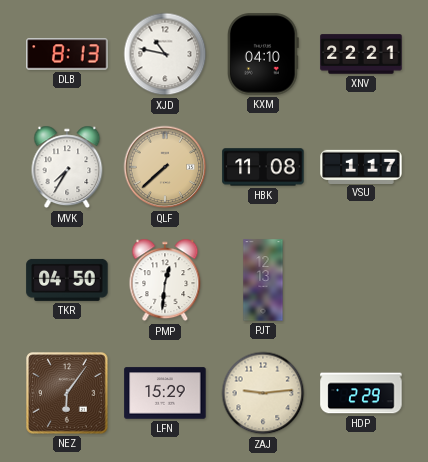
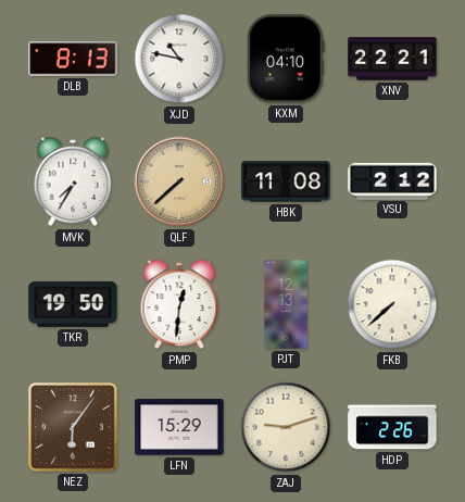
VSU: 1:17 -> 2:12
TKR: 04:50 -> 19:50
FKB: none -> 7:38
ZAJ: 9:14 -> 9:12
HDP: 2:29 -> 2:26
